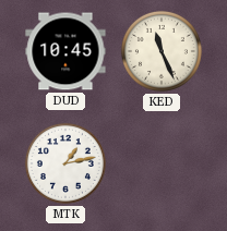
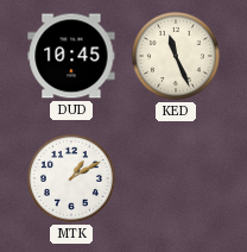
MTK: 1:13 -> 1:10
